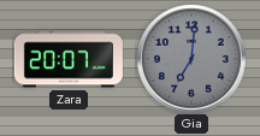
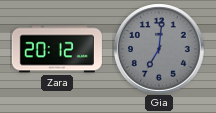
Zara: 20:07 -> 20:12
